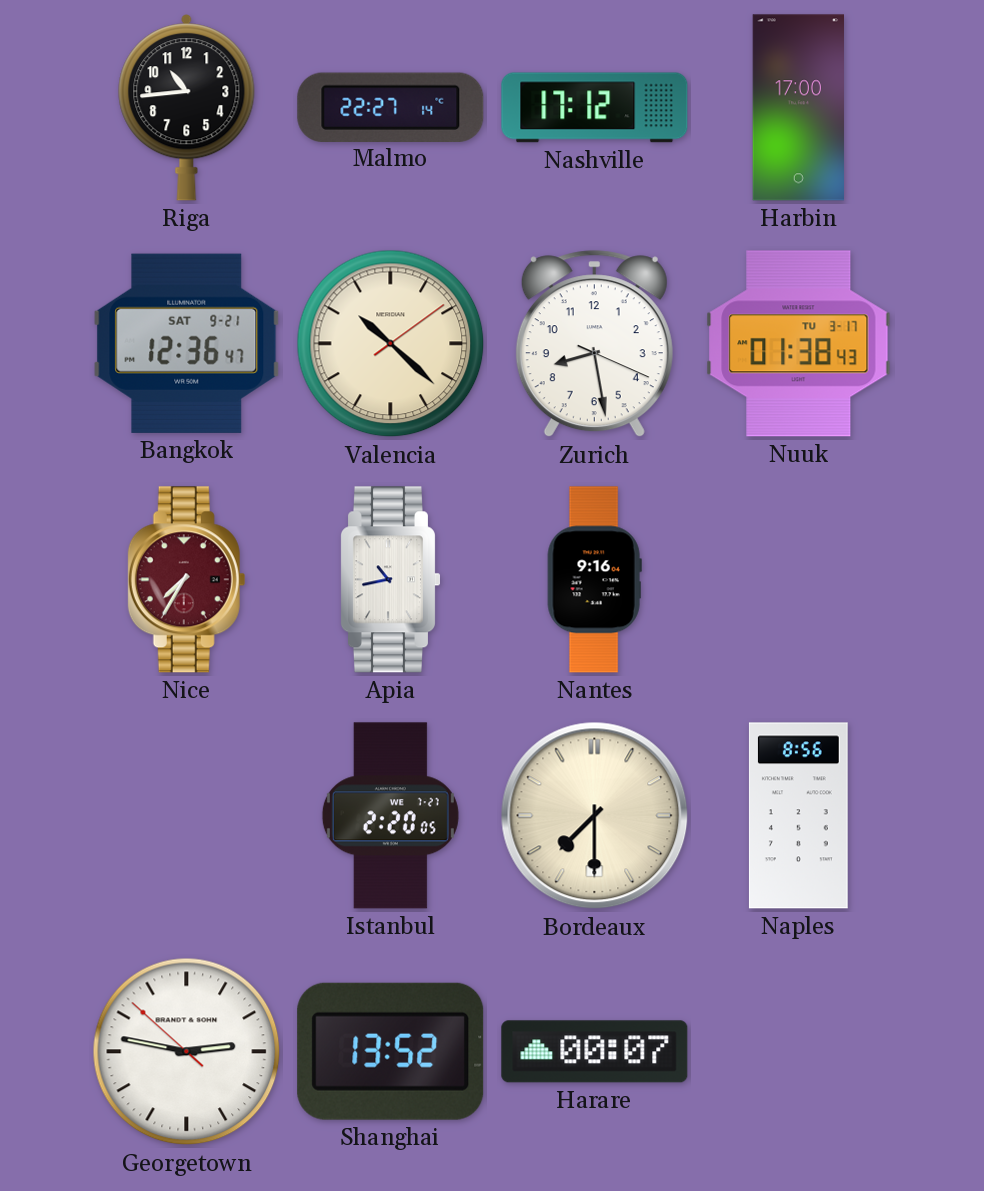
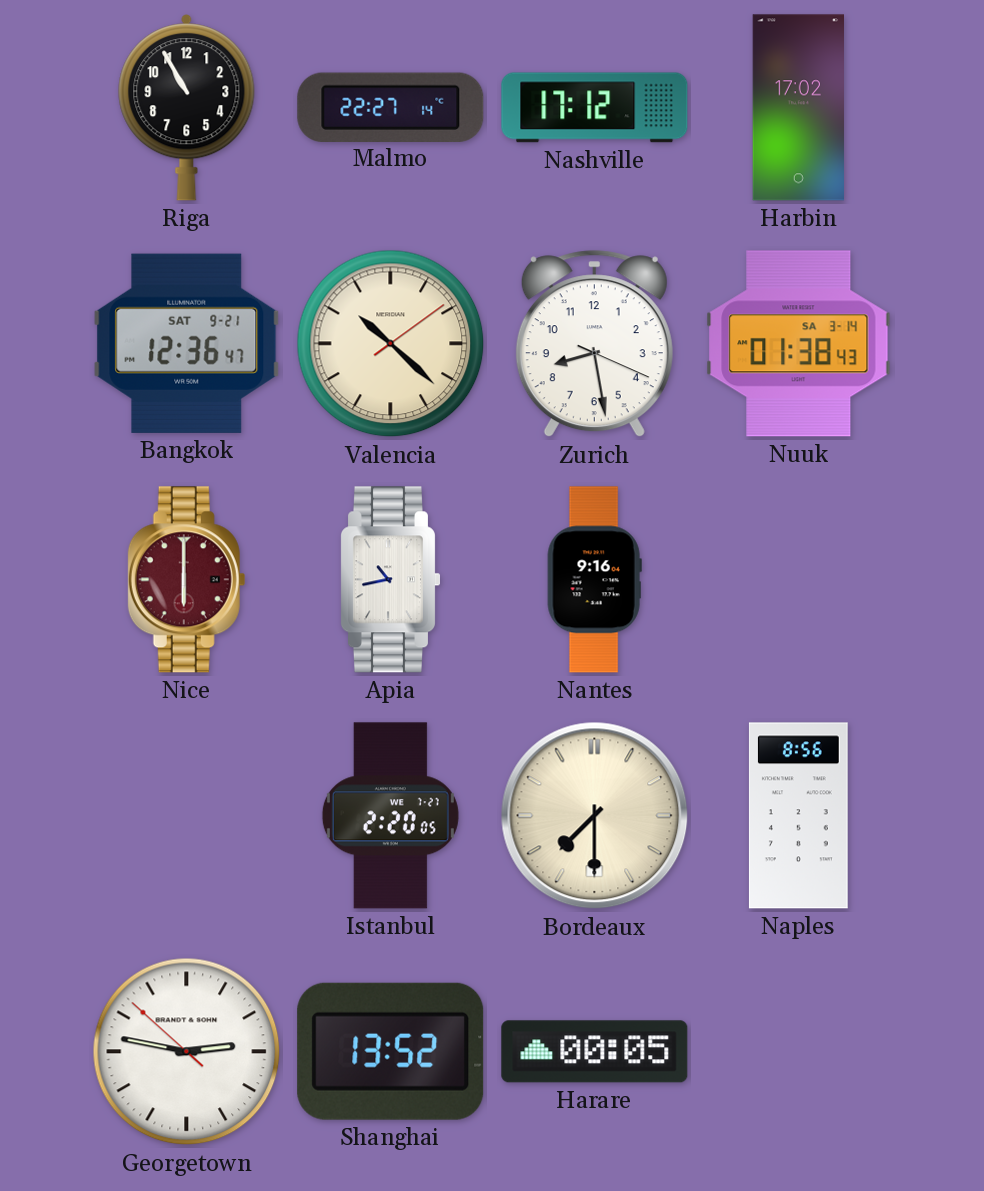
Riga: 10:44 -> 10:55
Harbin: 17:00 -> 17:02
Nuuk date: TU 3-17 -> SA 3-14
Nice: 7:35 -> 6:00
Harare: 00:07 -> 00:05
